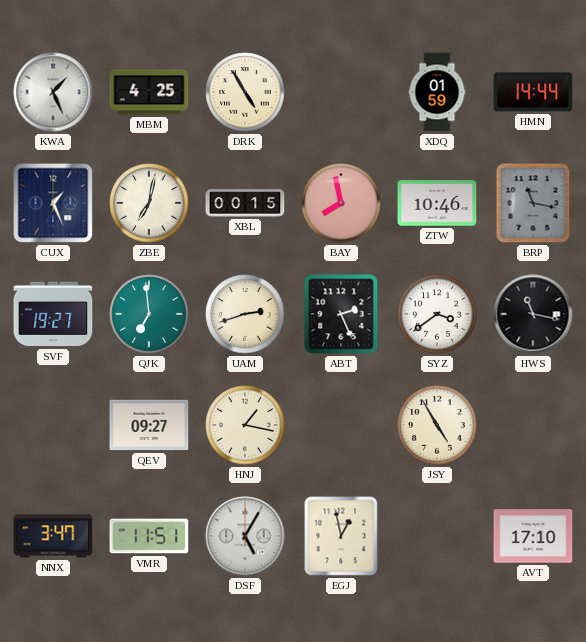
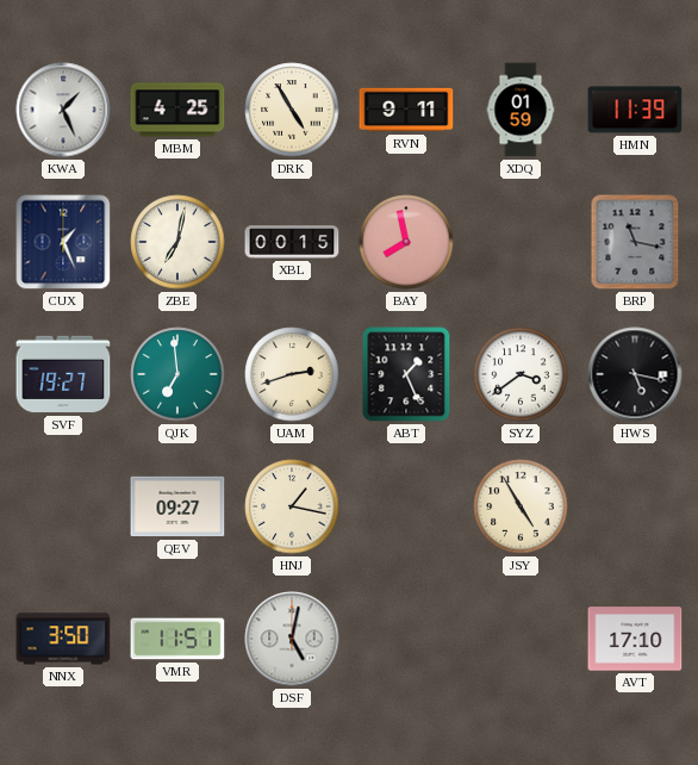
RVN: none -> 9:11
HMN: 14:44 -> 11:39
ZTW: 10:46 -> none
ABT: 2:26 -> 1:26
HWS: 11:17 -> 5:17
NNX: 3:47 -> 3:50
DSF: 5:05 -> 5:02
EGJ: 12:58 -> none
